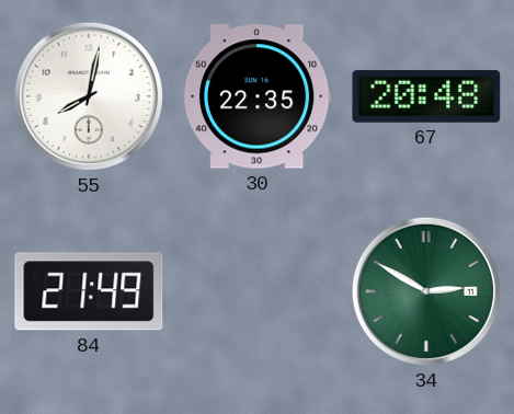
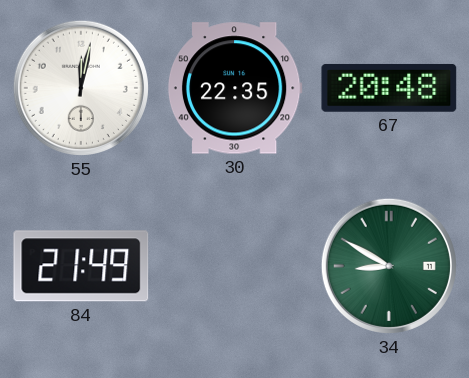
55: 8:02 -> 12:02
34: 2:50 -> 8:50
